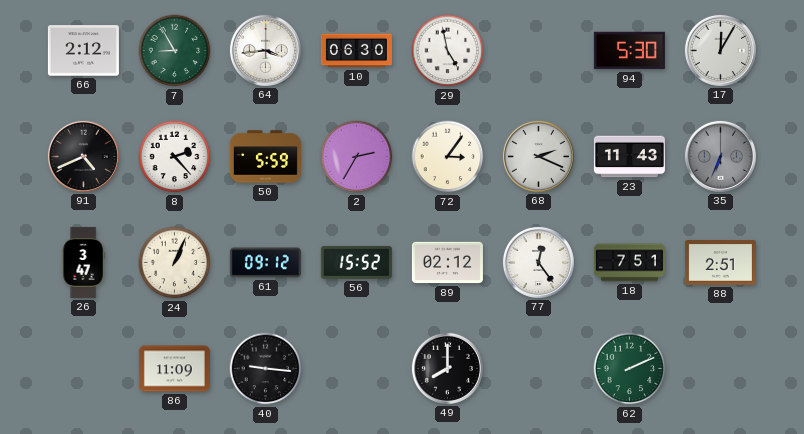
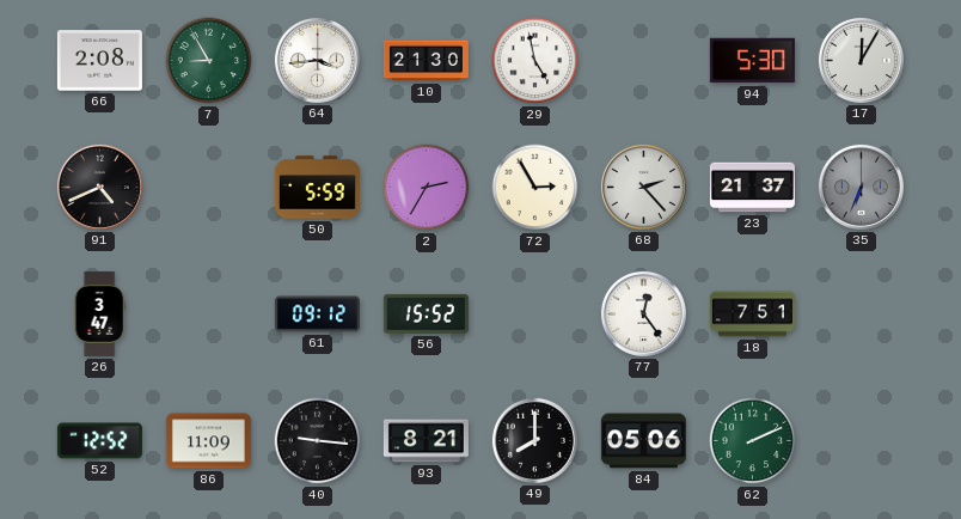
66: 2:12 -> 2:08
10: 06:30 -> 21:30
8: 2:23 -> none
72: 3:06 -> 2:55
68: 2:19 -> 2:23
23: 11:43 -> 21:37
24: 1:04 -> none
89: 02:12 -> none
88: 2:51 -> none
52: none -> 12:52
93: none -> 8:21
84: none -> 05:06
